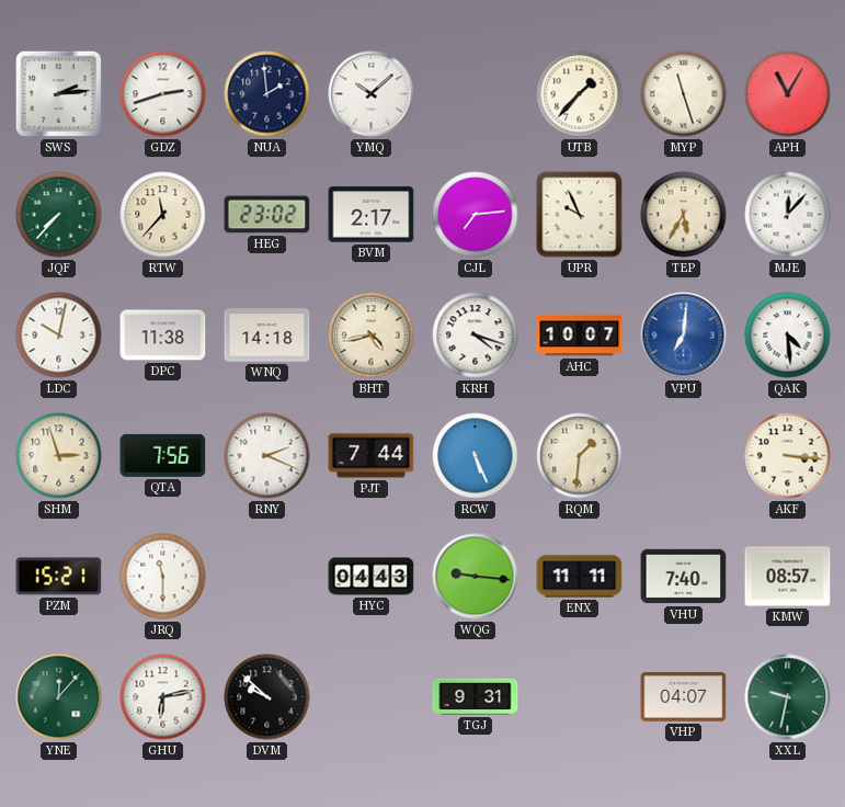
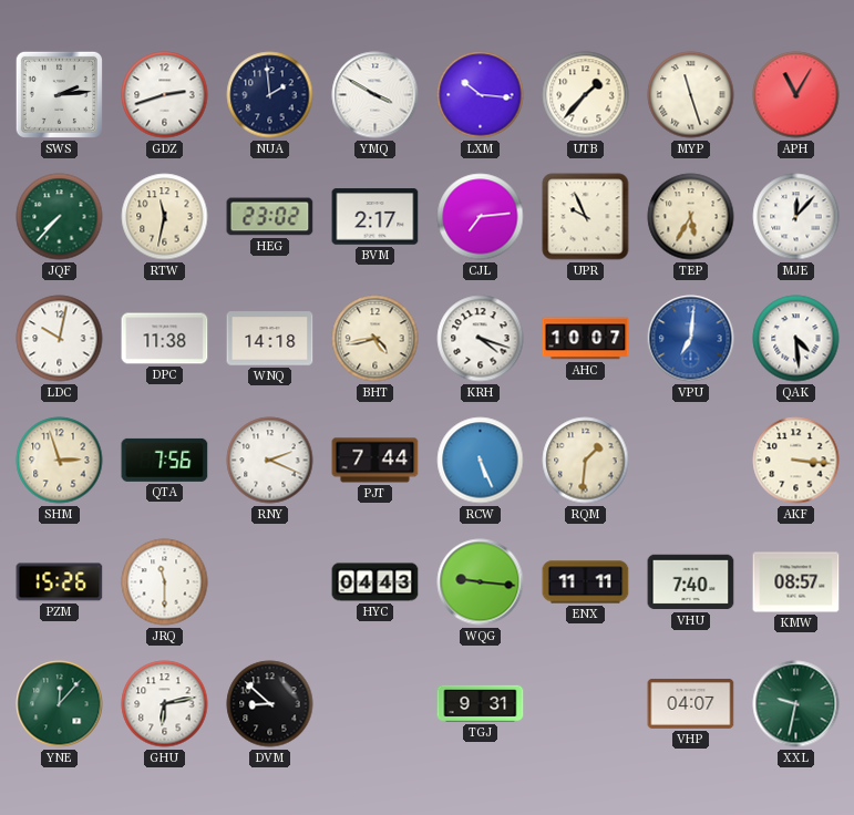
YMQ: 10:08 -> 3:50
LXM: none -> 10:16
RTW: 11:37 -> 11:32
PZM: 15:21 -> 15:26
DVM: 9:52 -> 8:52
